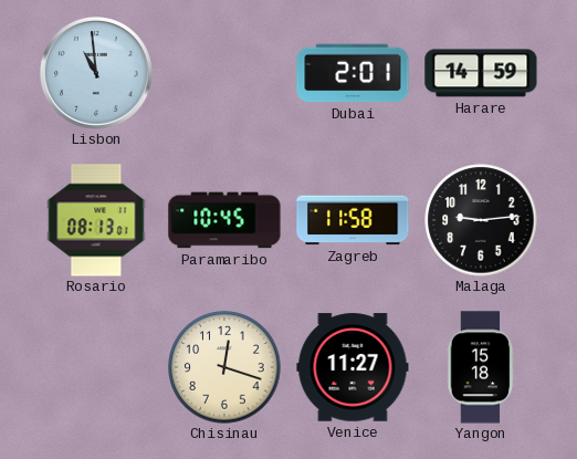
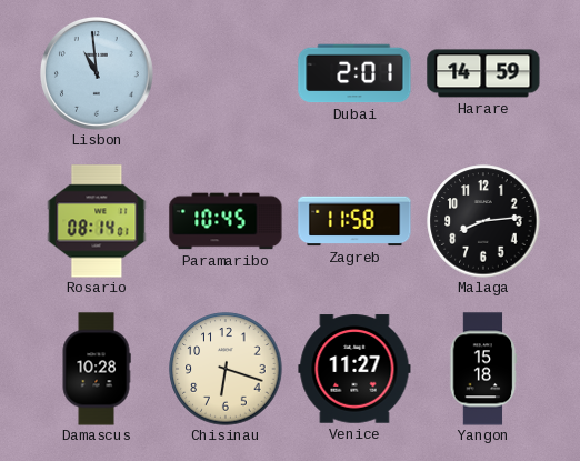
Rosario: 08:13 -> 08:14
Malaga: 9:14 -> 8:14
Damascus: none -> 10:28
Chisinau: 12:18 -> 6:18
